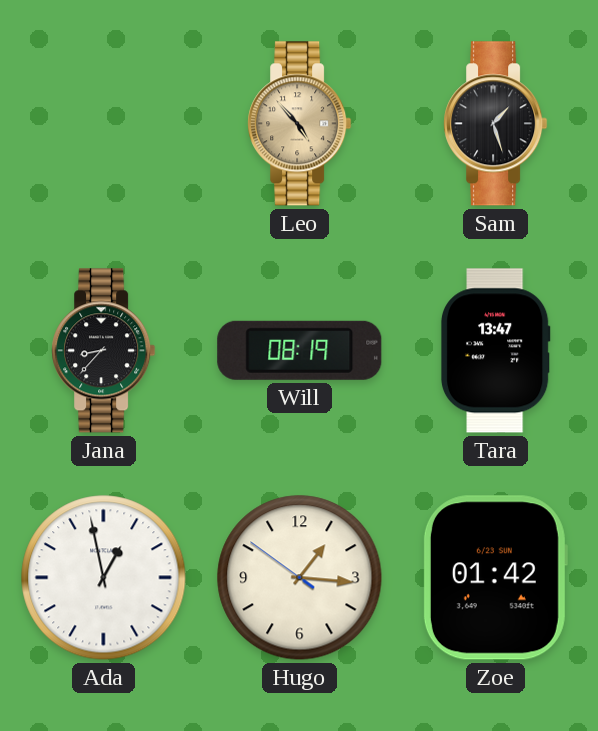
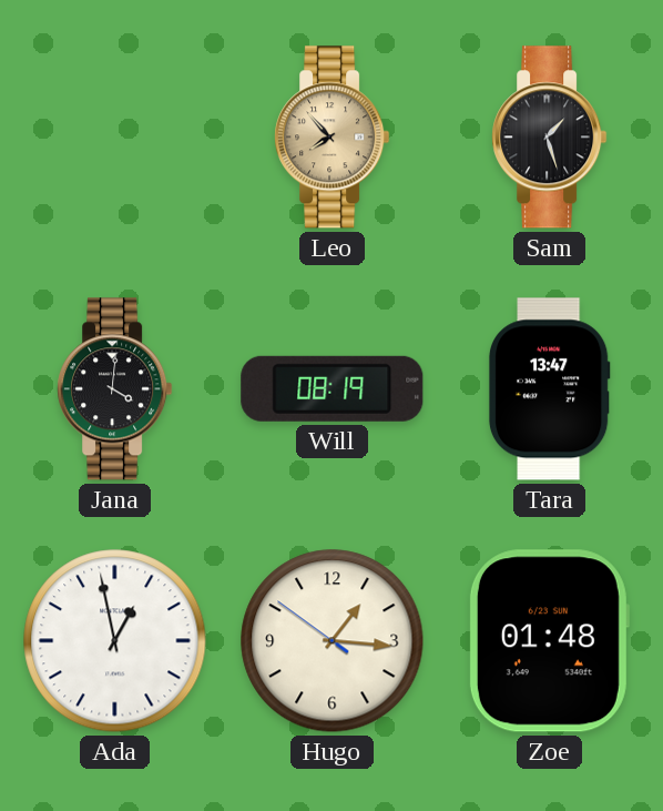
Leo: 4:53 -> 7:53
Jana: 8:37 -> 4:01
Zoe: 01:42 -> 01:48
